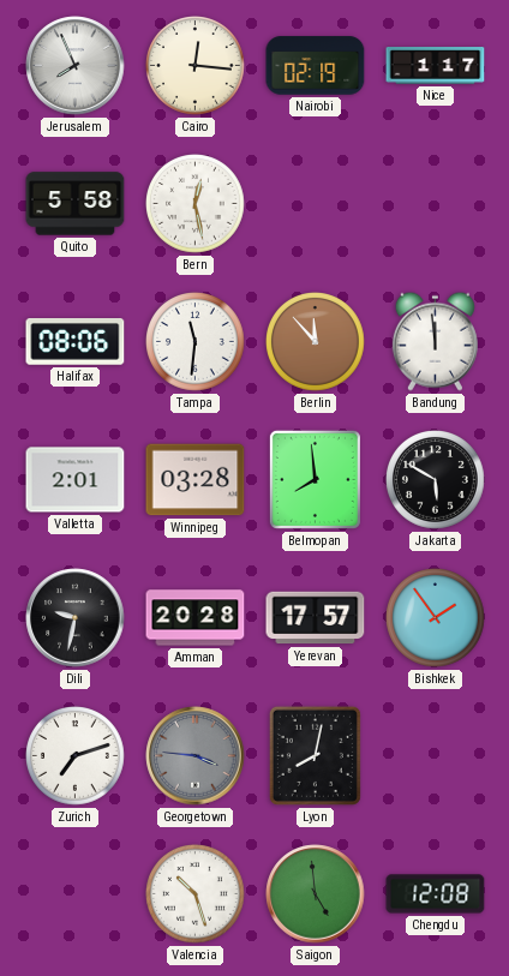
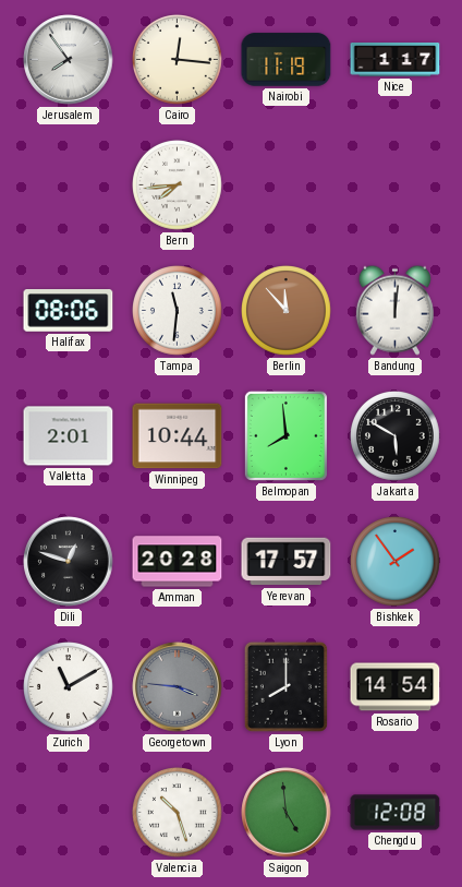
Jerusalem: 7:56 -> 7:54
Nairobi: 02:19 -> 11:19
Quito: 5:58 -> none
Bern: 12:28 -> 7:44
Bandung: 11:59 -> 12:01
Winnipeg: 03:28 -> 10:44
Dili: 9:32 -> 12:48
Zurich: 7:12 -> 11:10
Lyon: 8:02 -> 8:00
Rosario: none -> 14:54
